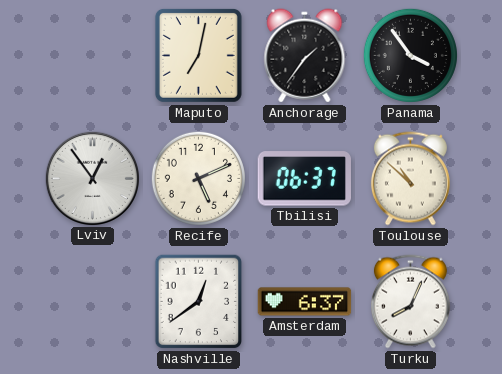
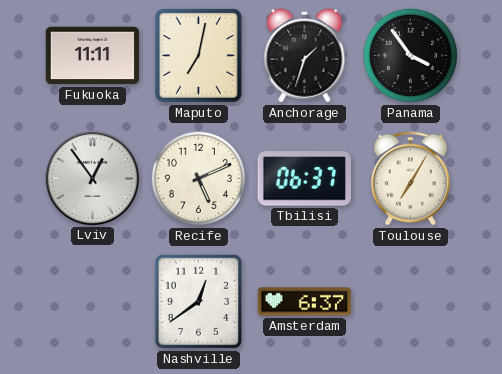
Fukuoka: none -> 11:11
Anchorage: 1:36 -> 1:33
Toulouse: 10:52 -> 7:05
Turku: 8:04 -> none
